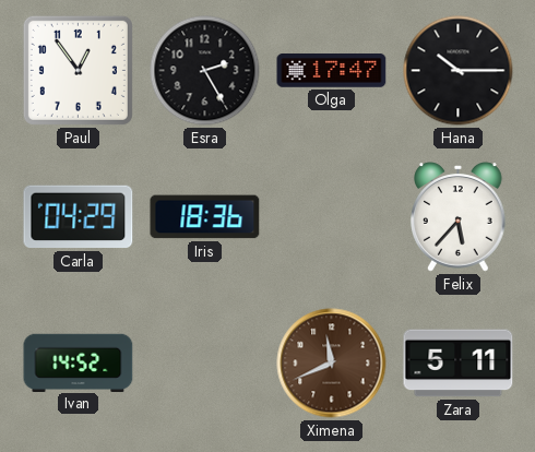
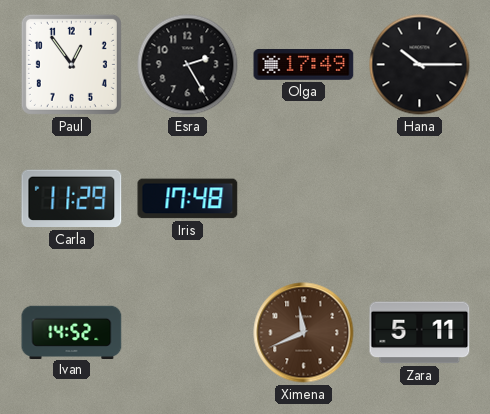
Olga: 17:47 -> 17:49
Carla: 04:29 -> 11:29
Iris: 18:36 -> 17:48
Felix: 5:37 -> none
